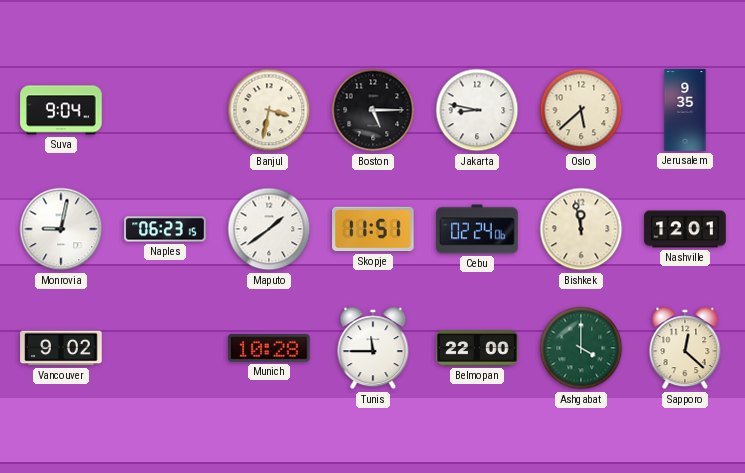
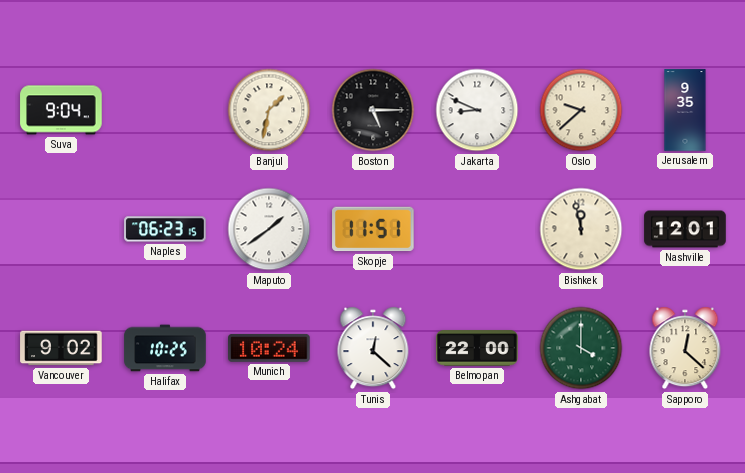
Banjul: 3:32 -> 1:32
Jakarta: 8:47 -> 8:49
Oslo: 5:38 -> 9:38
Monrovia: 9:02 -> none
Cebu: 02:24 -> none
Halifax: none -> 10:25
Munich: 10:28 -> 10:24
Tunis: 11:45 -> 12:22
